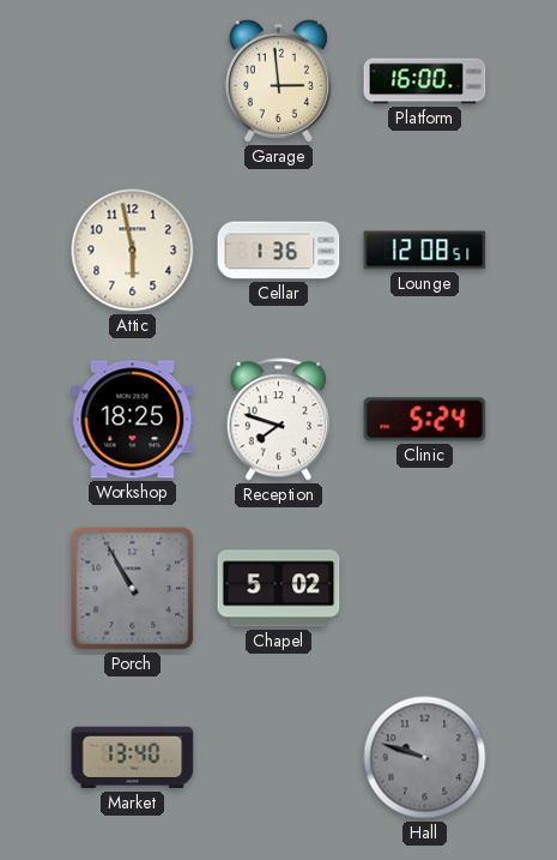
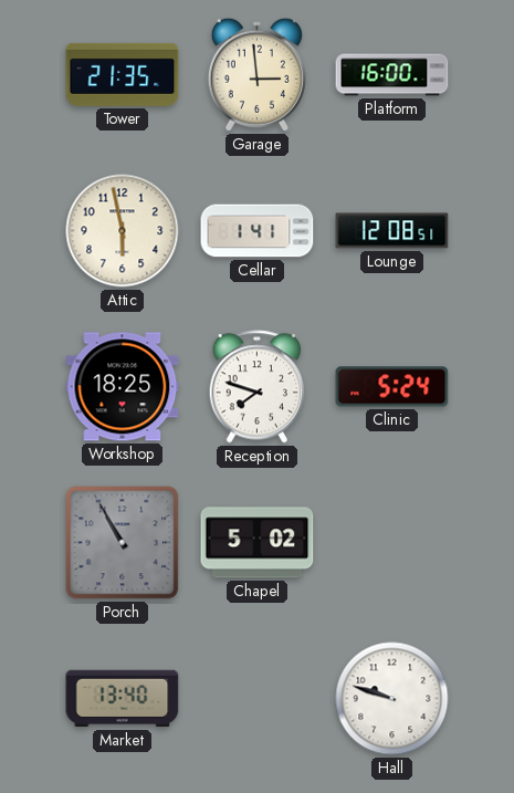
Tower: none -> 21:35
Cellar: 1:36 -> 1:41
Hall dial: grey -> white
